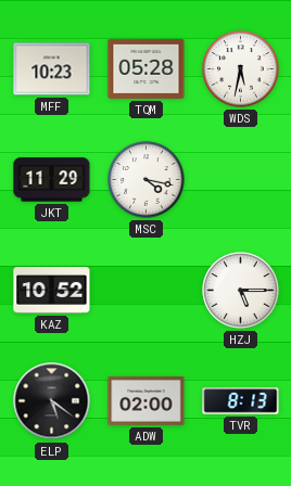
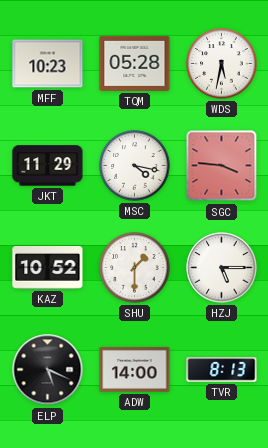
SGC: none -> 3:46
SHU: none -> 1:30
ELP: 5:21 -> 5:19
ADW: 02:00 -> 14:00
